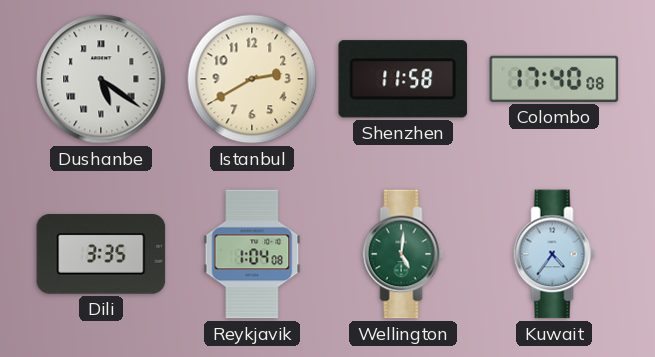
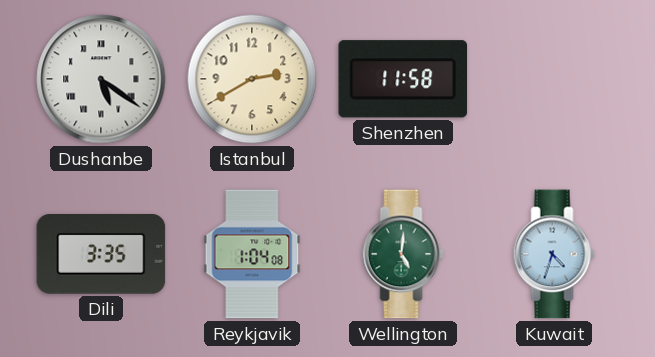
Colombo: 17:40 -> none
Kuwait: 4:36 -> 4:33
